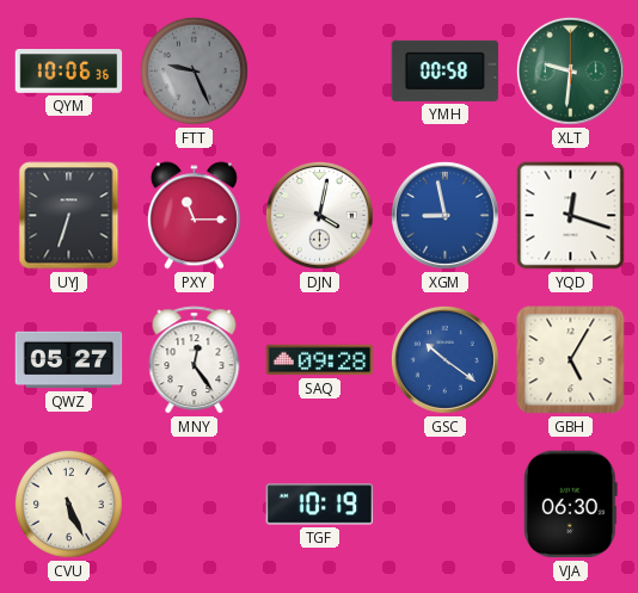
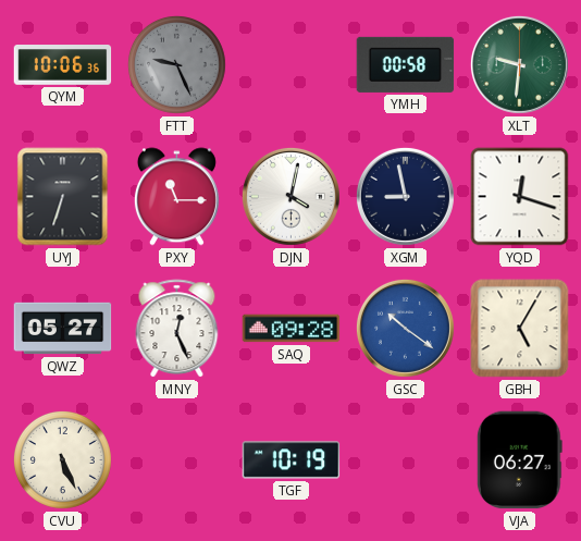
XGM dial: blue -> navy
MNY: 12:24 -> 12:26
VJA: 06:30 -> 06:27
